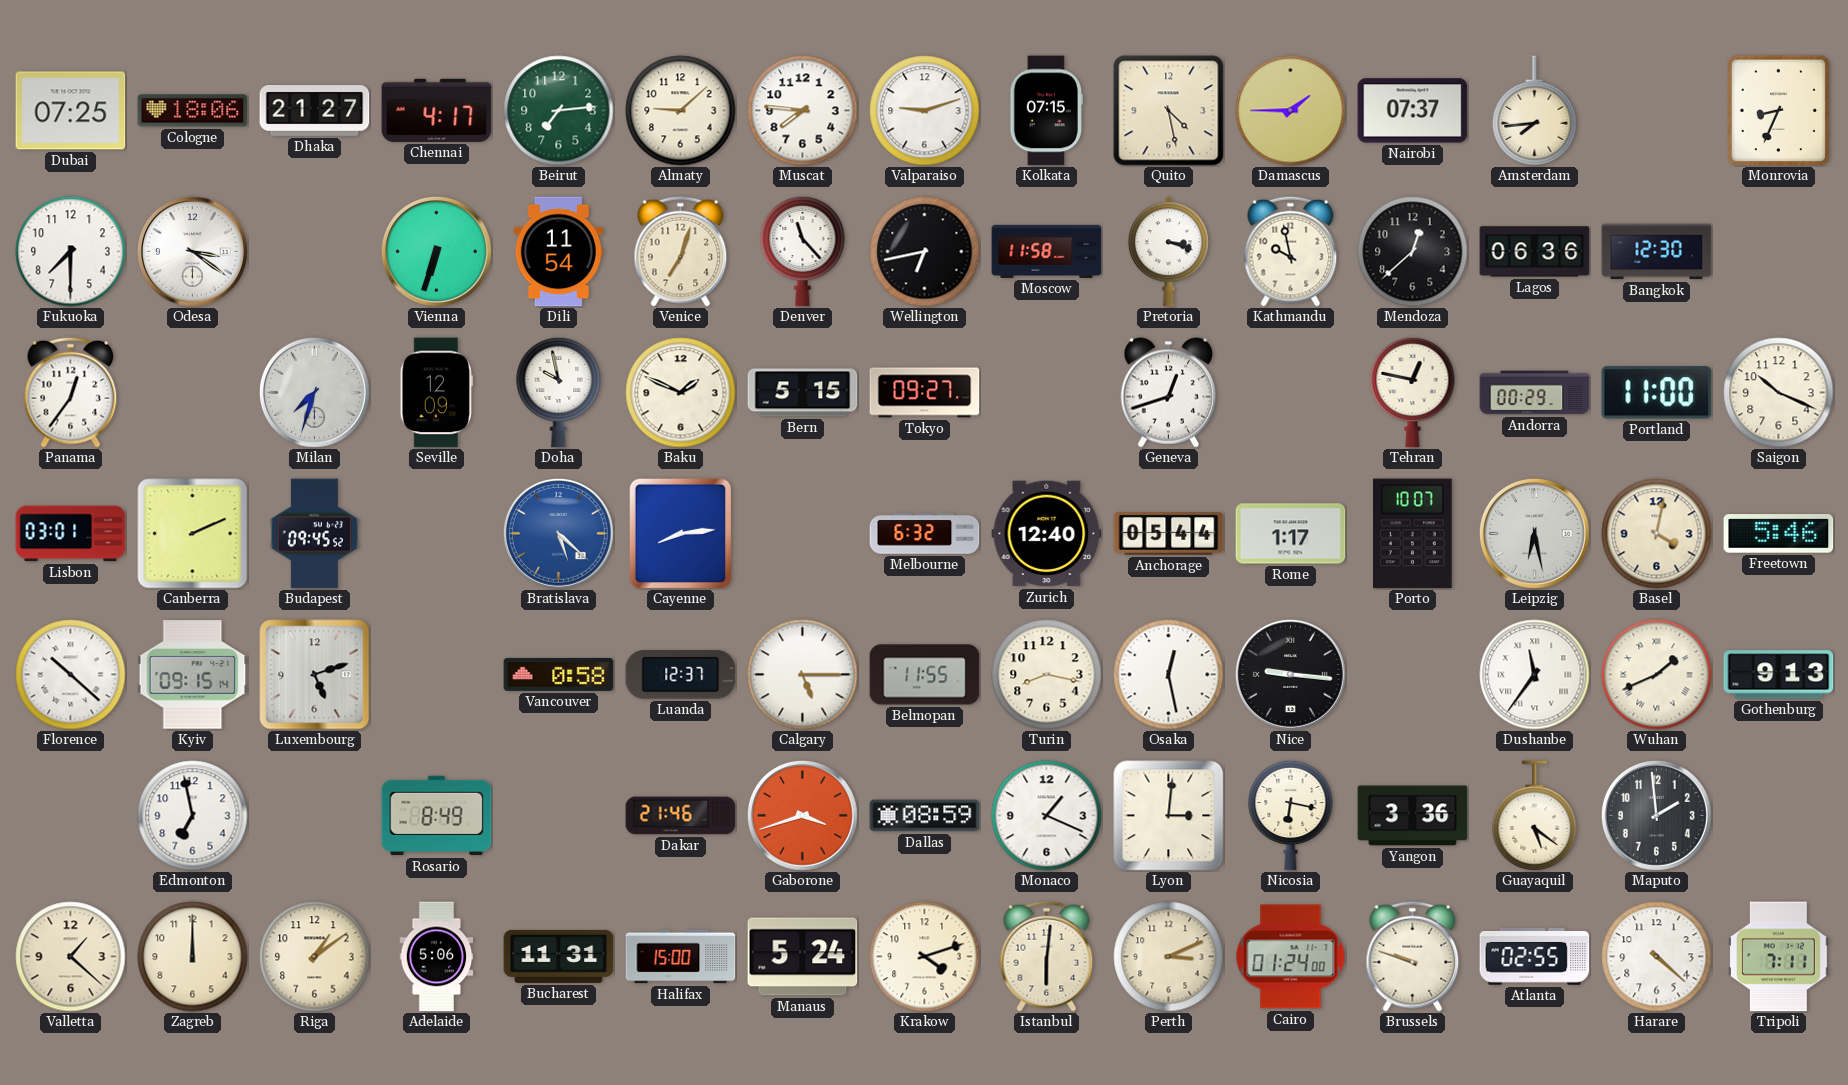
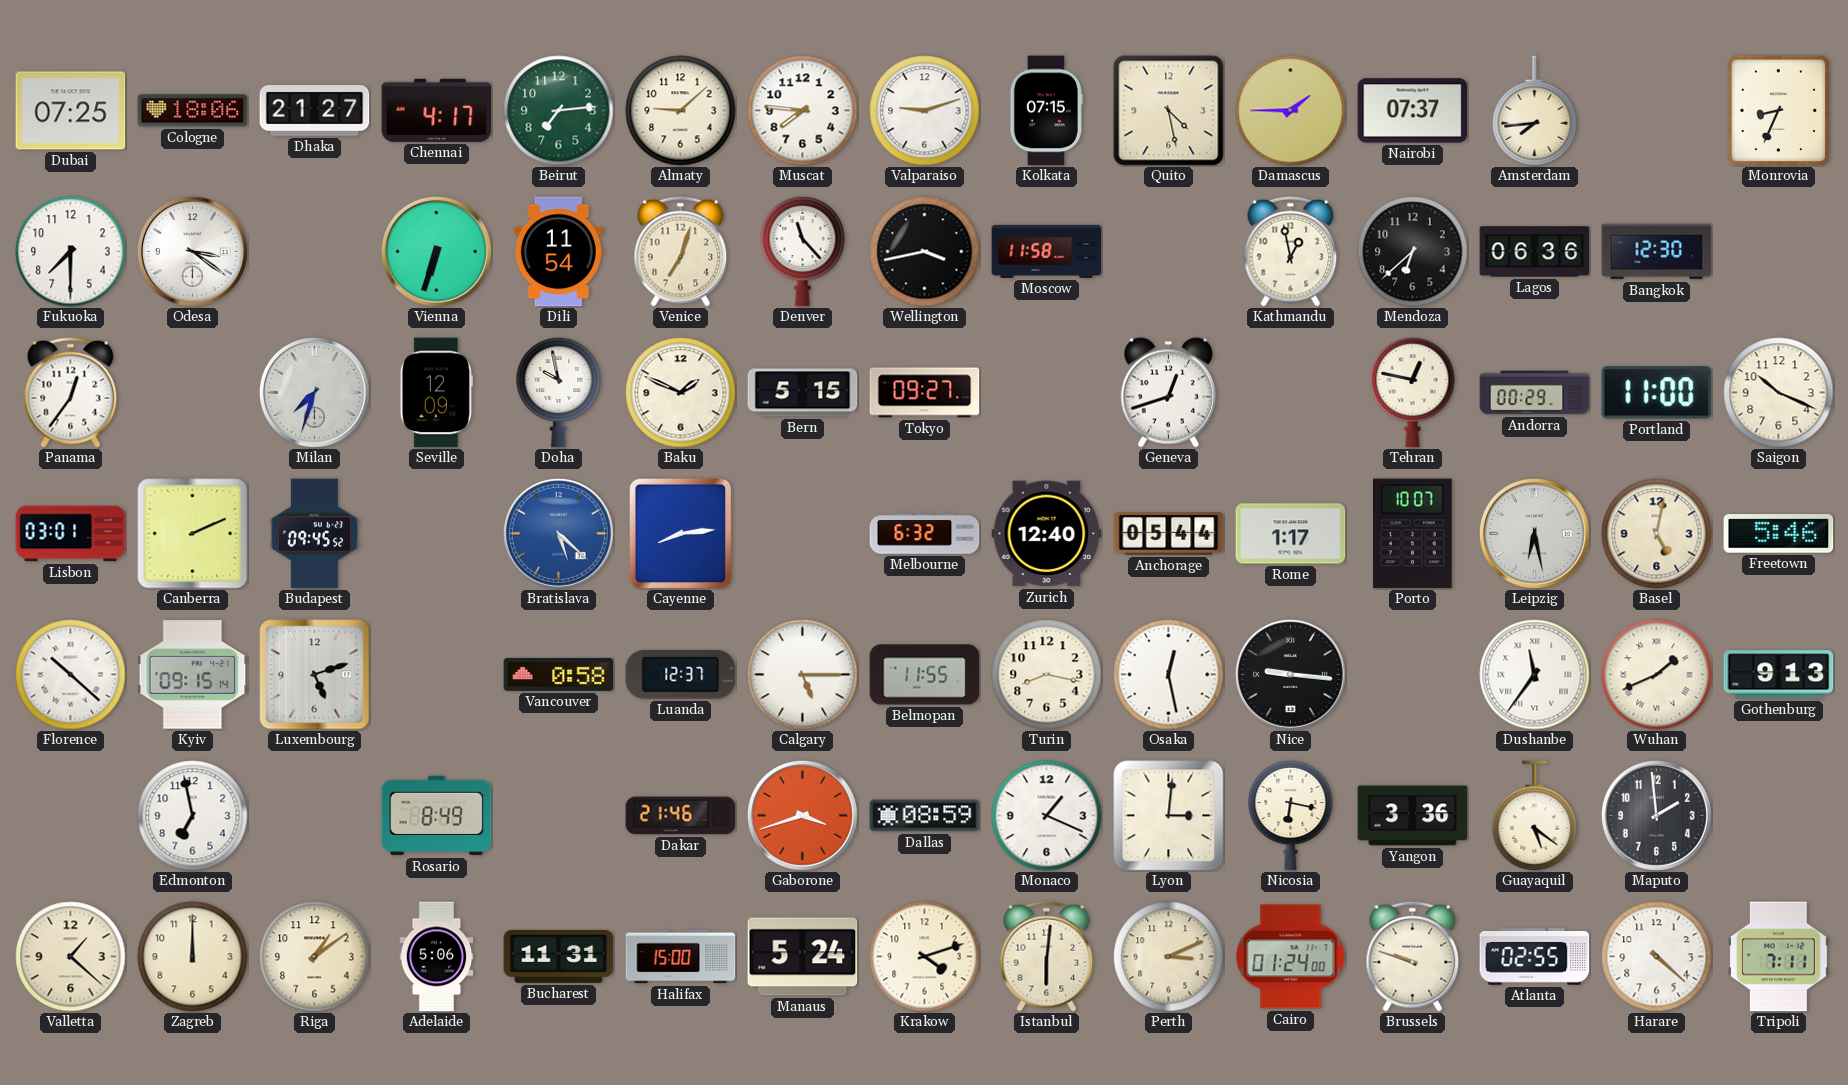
Wellington: 6:43 -> 3:43
Pretoria: 3:18 -> none
Kathmandu: 9:58 -> 12:58
Mendoza: 12:38 -> 6:38
Basel: 4:02 -> 5:02
